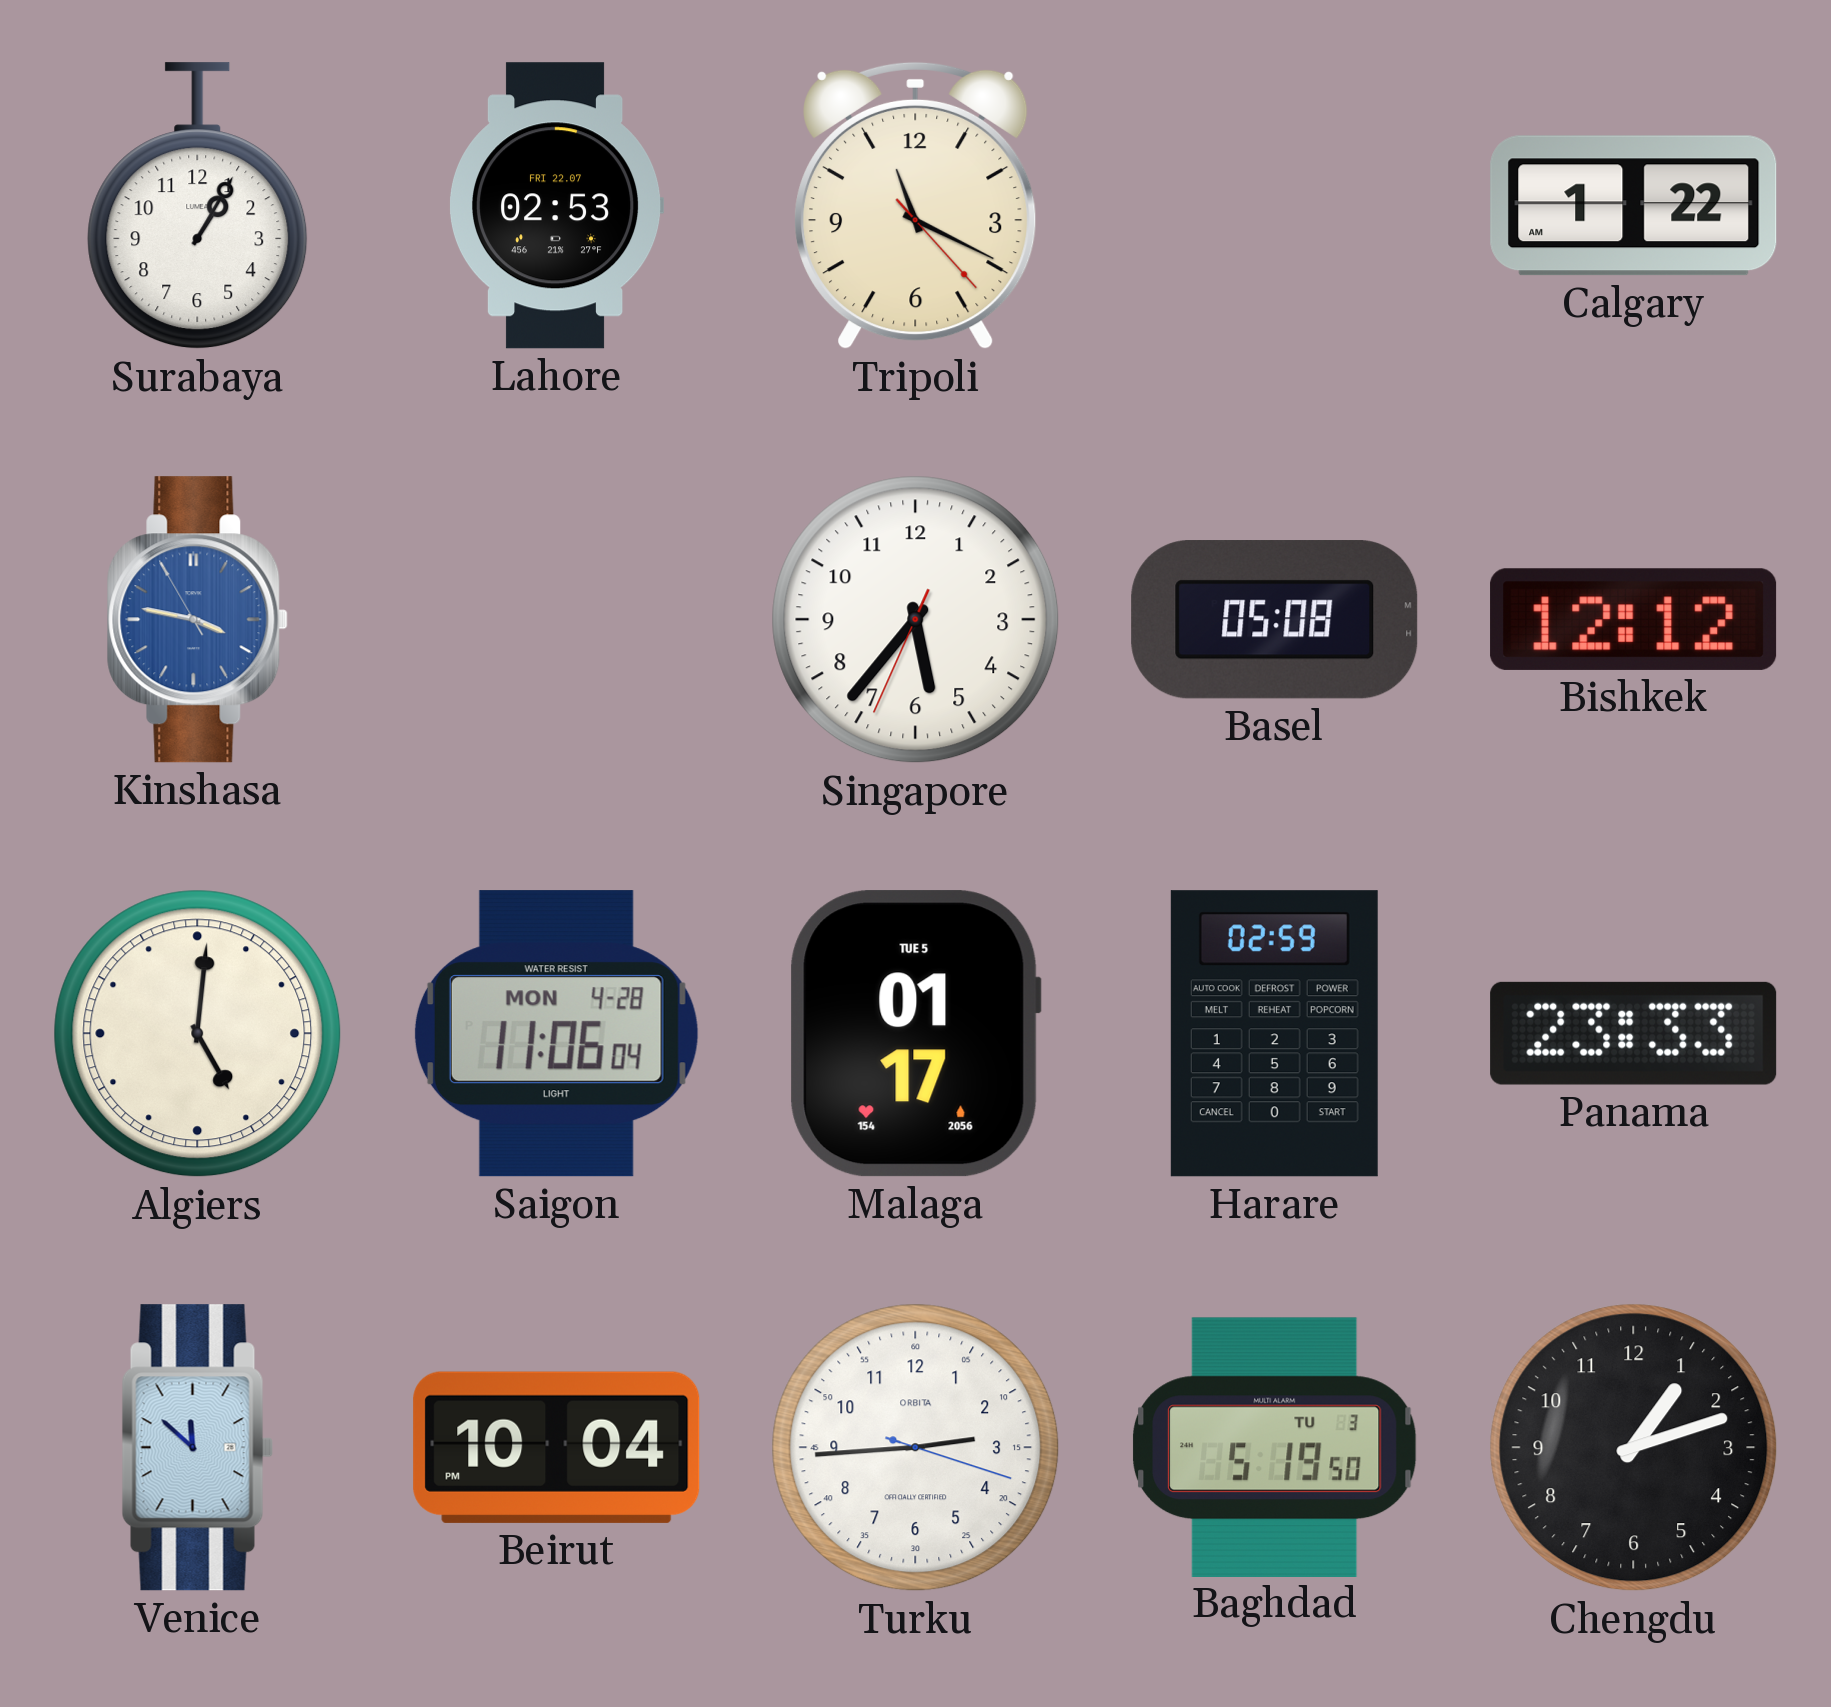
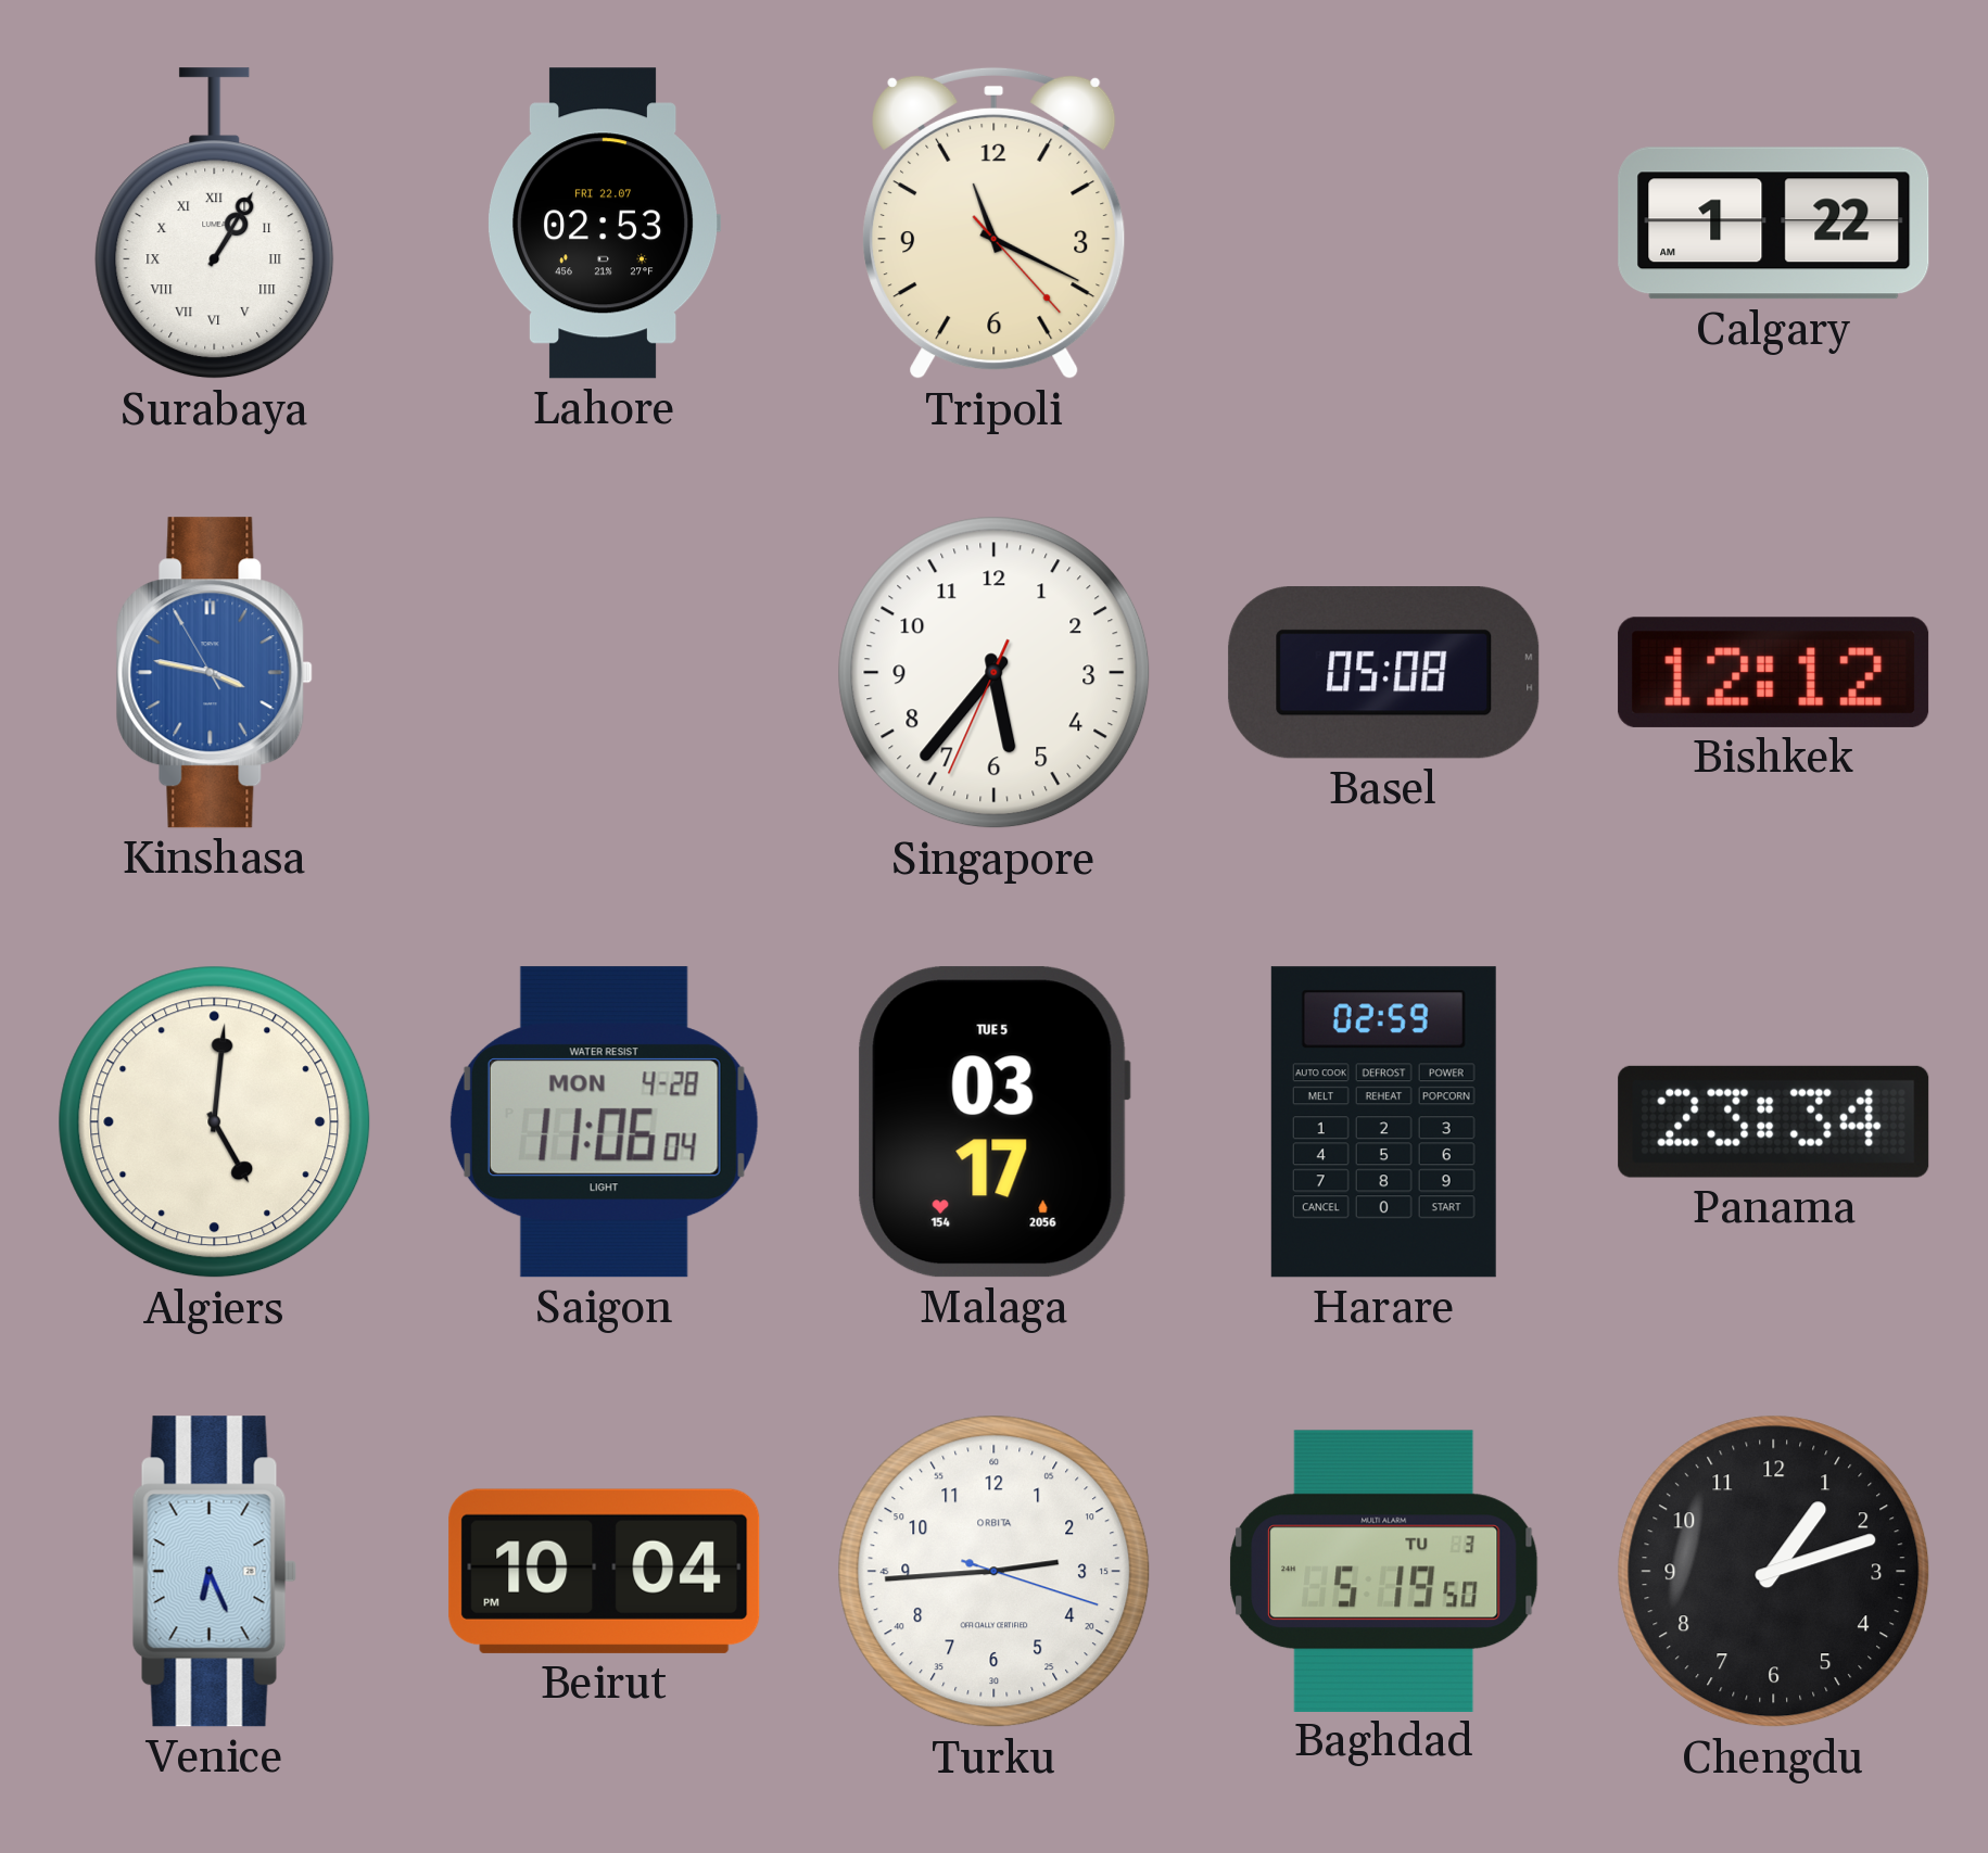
Surabaya numerals: Arabic -> Roman
Malaga: 01:17 -> 03:17
Panama: 23:33 -> 23:34
Venice: 11:52 -> 6:26
